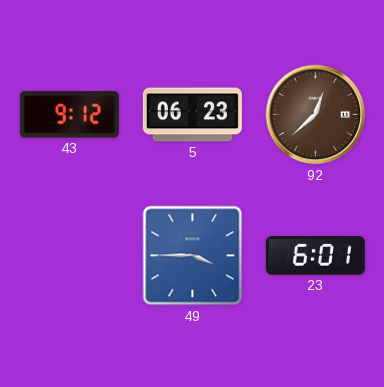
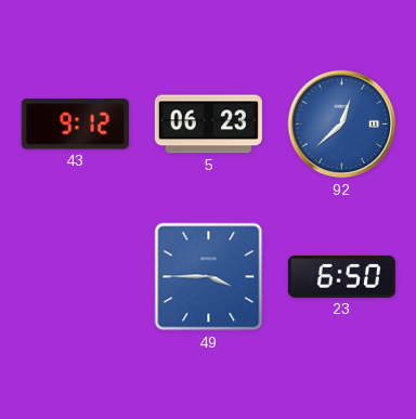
92 dial: brown -> blue
23: 6:01 -> 6:50
